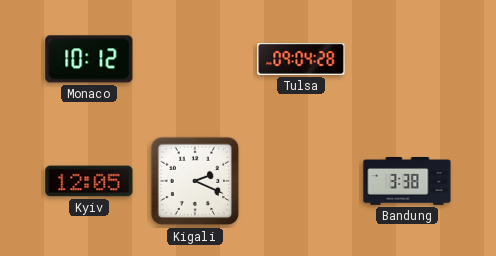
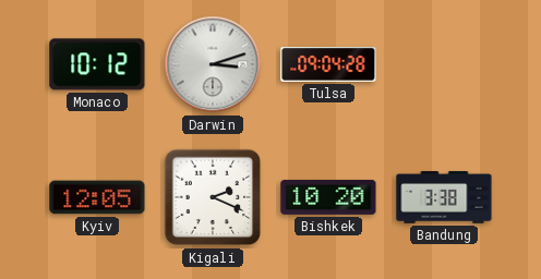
Darwin: none -> 3:12
Bishkek: none -> 10:20
